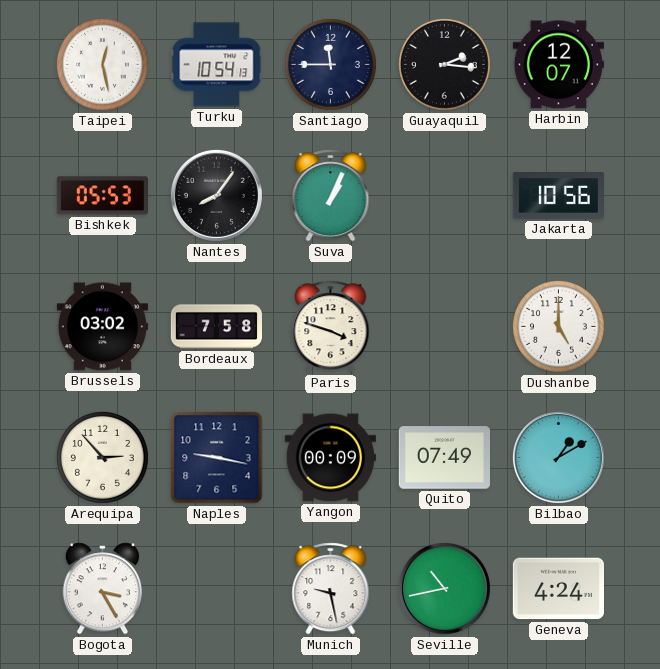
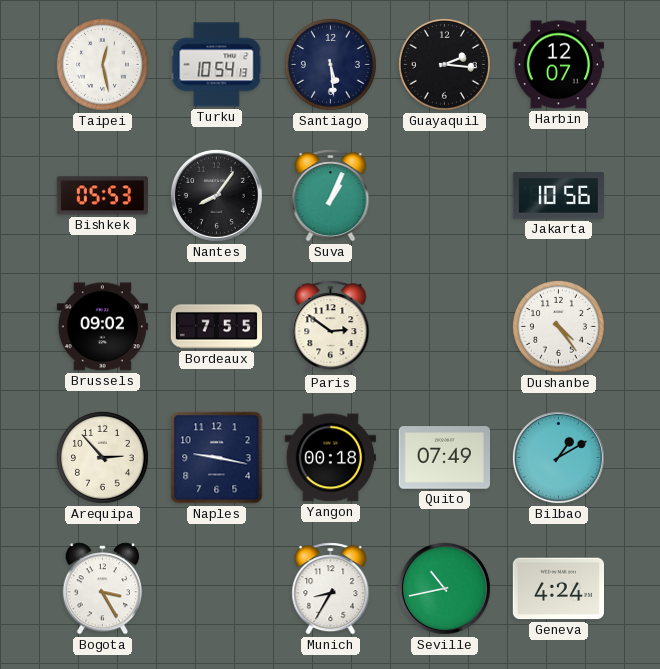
Santiago: 11:45 -> 5:29
Brussels: 03:02 -> 09:02
Bordeaux: 7:58 -> 7:55
Paris: 3:48 -> 2:51
Dushanbe: 5:00 -> 4:24
Yangon: 00:09 -> 00:18
Munich: 9:28 -> 8:35
